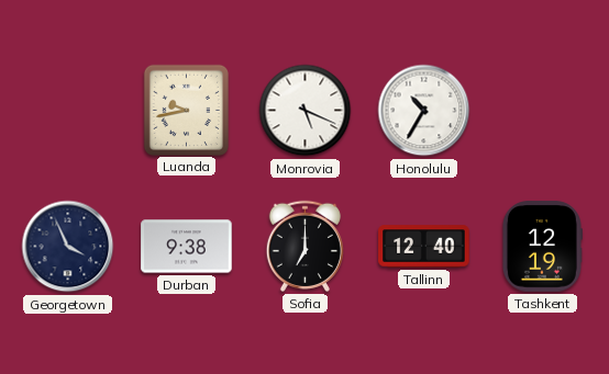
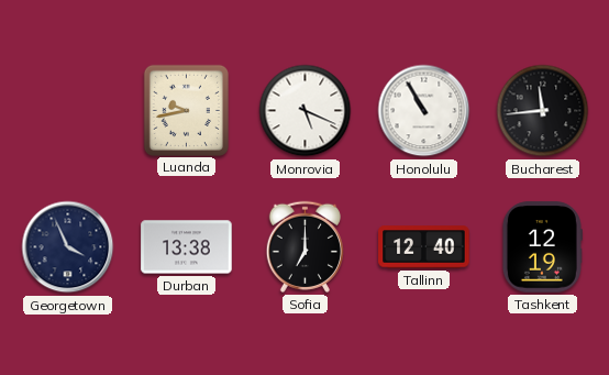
Honolulu: 10:35 -> 10:55
Bucharest: none -> 11:44
Durban: 9:38 -> 13:38
